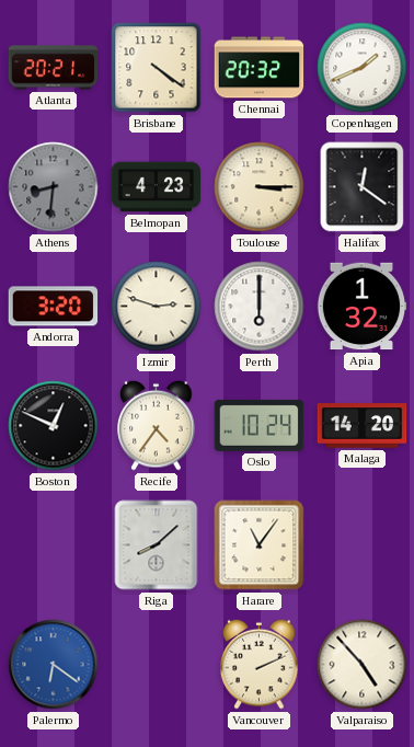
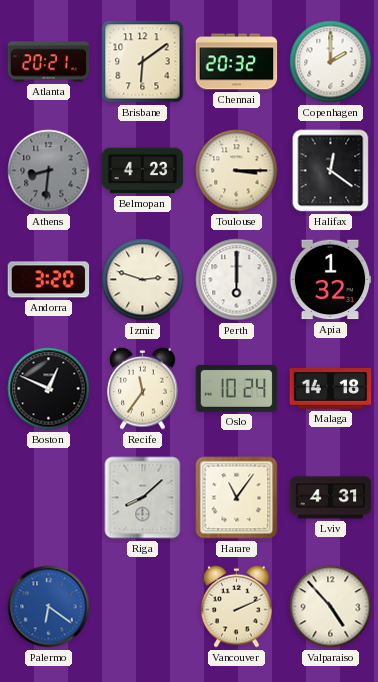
Brisbane: 4:21 -> 6:09
Copenhagen: 1:41 -> 2:00
Recife: 4:36 -> 11:36
Malaga: 14:20 -> 14:18
Lviv: none -> 4:31
